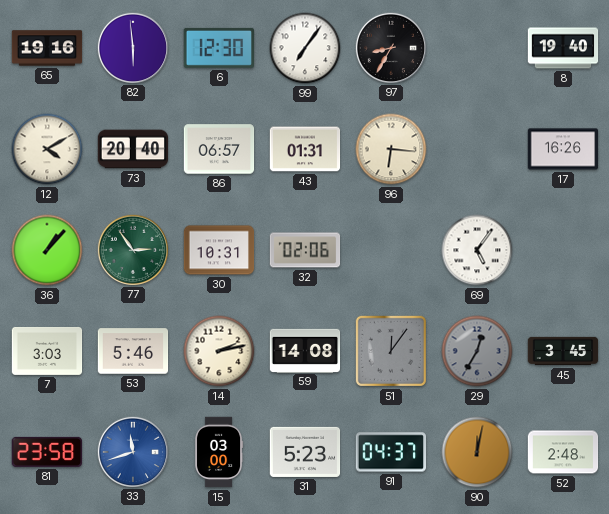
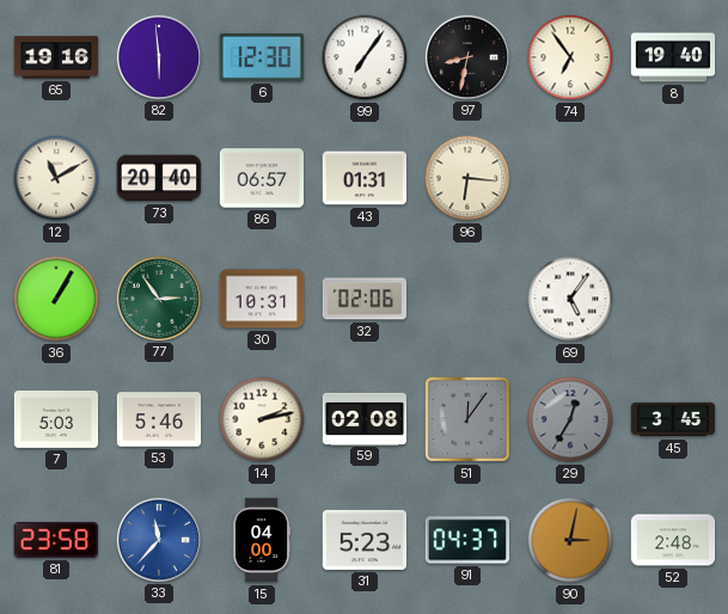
97: 8:35 -> 8:32
74: none -> 6:54
12: 4:10 -> 11:10
17: 16:26 -> none
36: 1:07 -> 1:05
7: 3:03 -> 5:03
59: 14:08 -> 02:08
33: 11:42 -> 11:37
15: 03:00 -> 04:00
90: 12:02 -> 3:02
